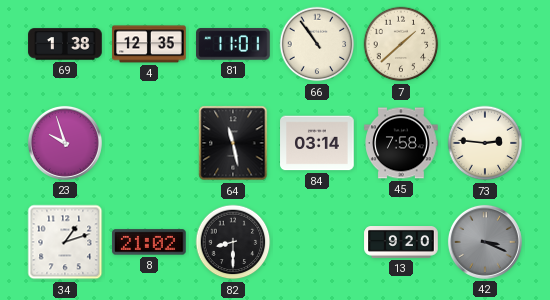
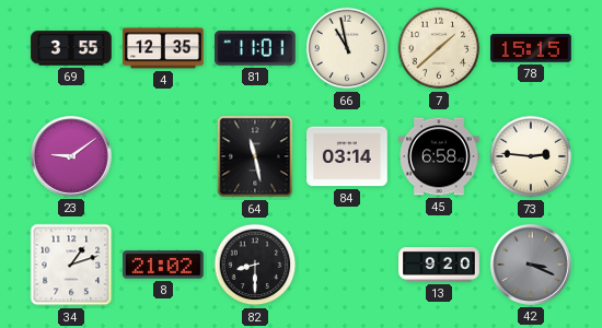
69: 1:38 -> 3:55
66: 10:54 -> 10:58
78: none -> 15:15
23: 9:57 -> 9:09
45: 7:58 -> 6:58
